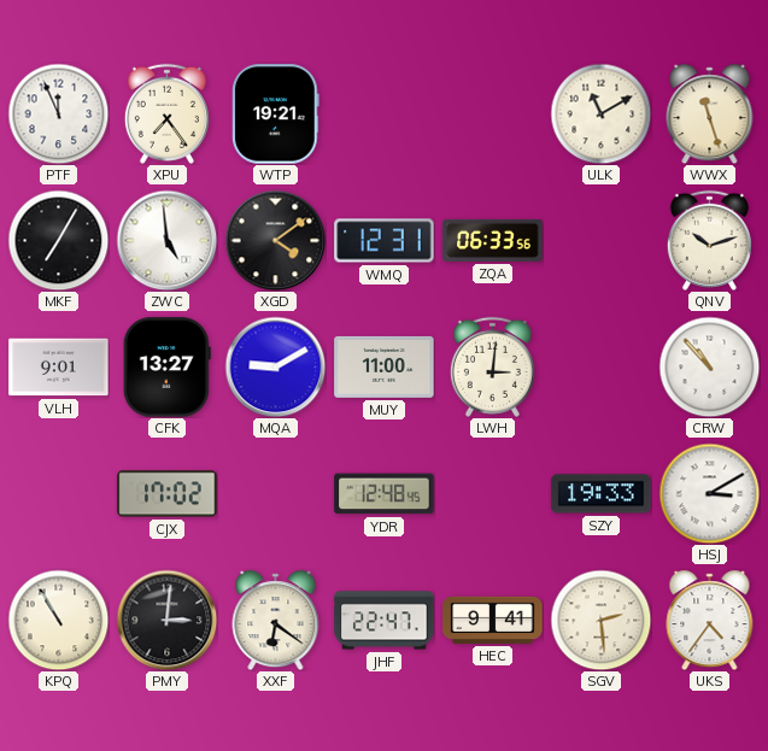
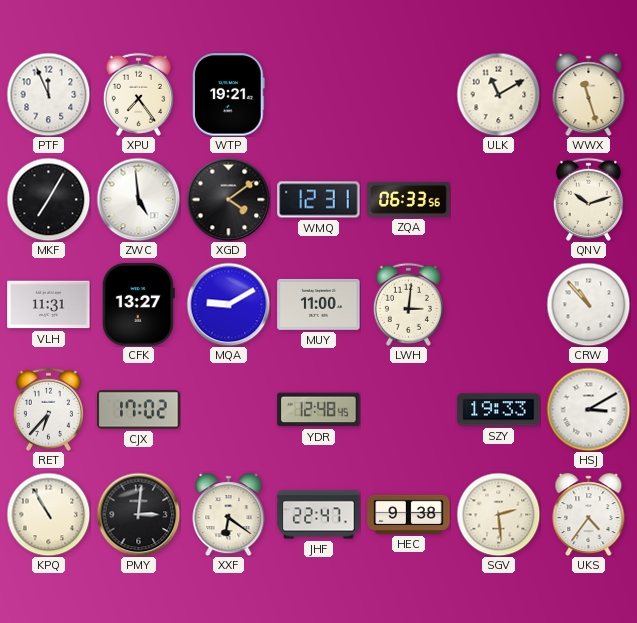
VLH: 9:01 -> 11:31
RET: none -> 6:37
HEC: 9:41 -> 9:38
